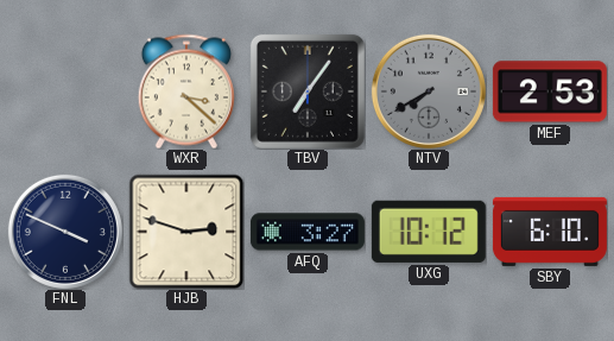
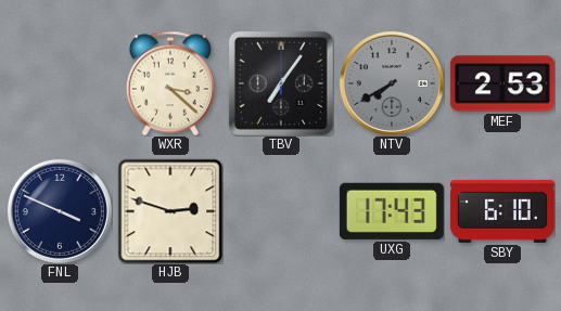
AFQ: 3:27 -> none
UXG: 10:12 -> 17:43
